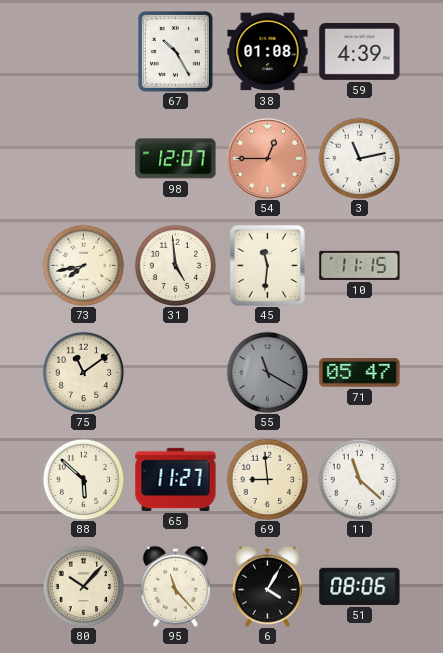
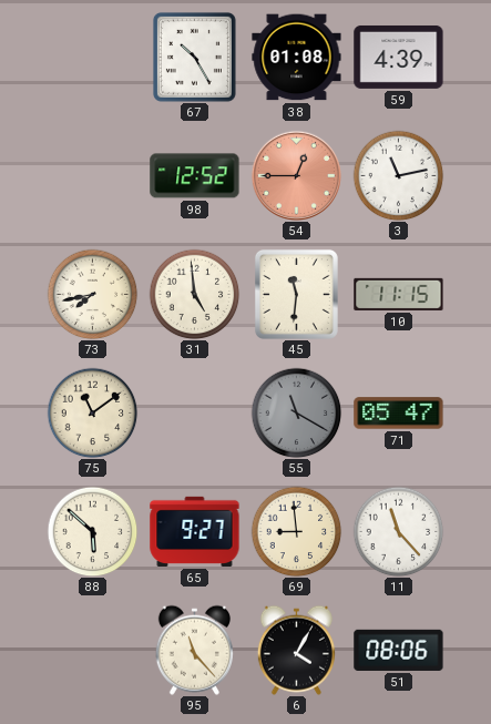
98: 12:07 -> 12:52
65: 11:27 -> 9:27
11: 11:22 -> 11:23
80: 10:07 -> none
